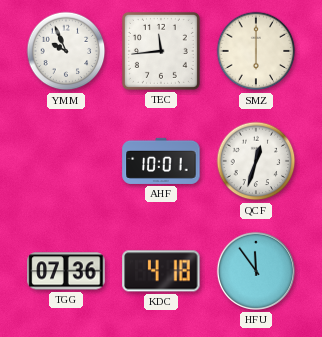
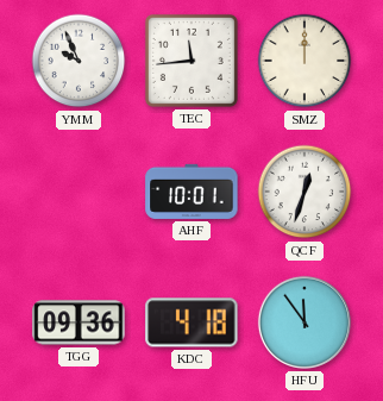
SMZ: 6:00 -> 12:00
TGG: 07:36 -> 09:36
